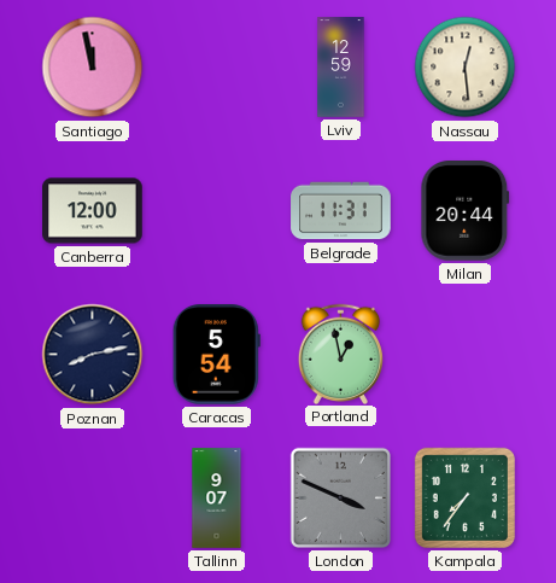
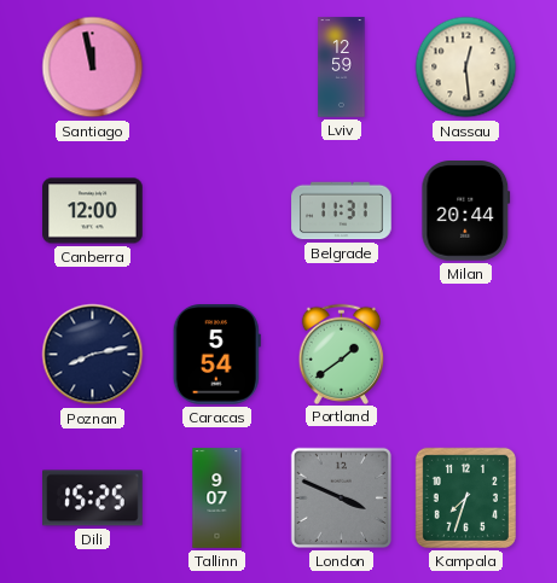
Portland: 12:58 -> 1:39
Dili: none -> 15:25
Kampala: 7:36 -> 7:33
